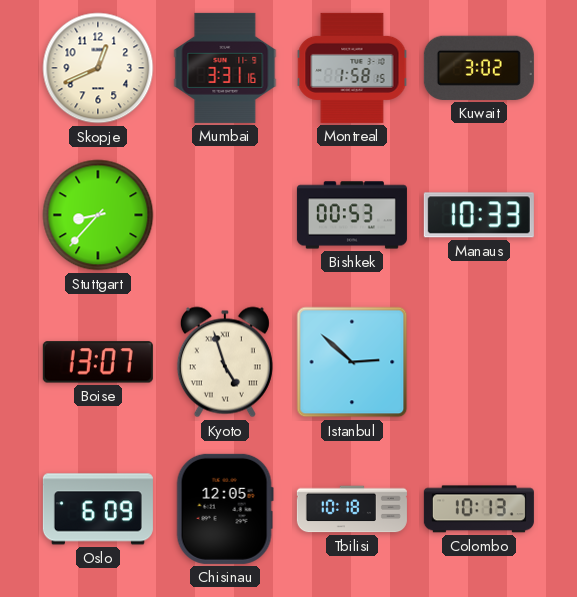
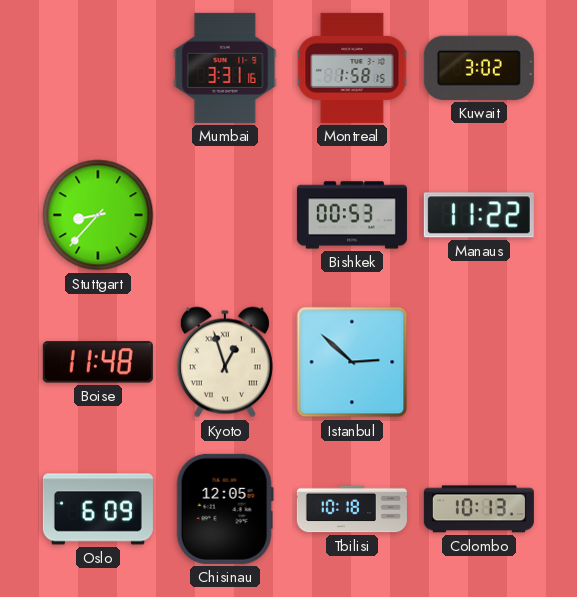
Skopje: 12:41 -> none
Manaus: 10:33 -> 11:22
Boise: 13:07 -> 11:48
Kyoto: 4:57 -> 12:57
